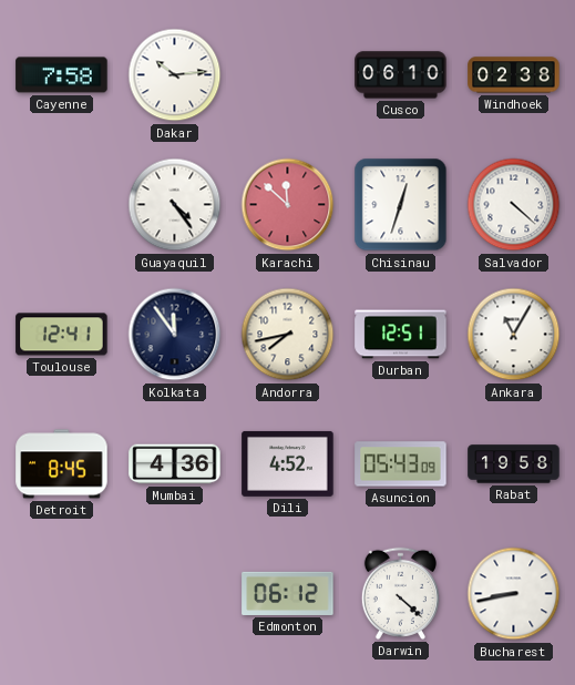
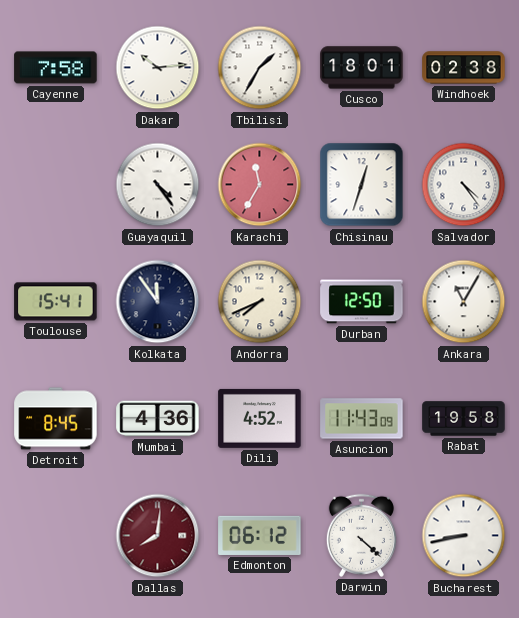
Tbilisi: none -> 1:35
Cusco: 06:10 -> 18:01
Karachi: 11:52 -> 11:35
Salvador: 4:22 -> 4:24
Toulouse: 12:41 -> 15:41
Andorra: 7:43 -> 7:41
Durban: 12:51 -> 12:50
Asuncion: 05:43 -> 11:43
Dallas: none -> 8:01
